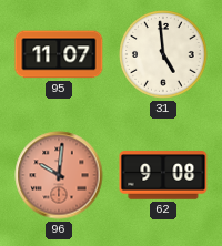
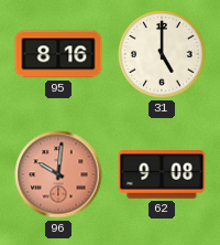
95: 11:07 -> 8:16
31: 4:59 -> 5:00
